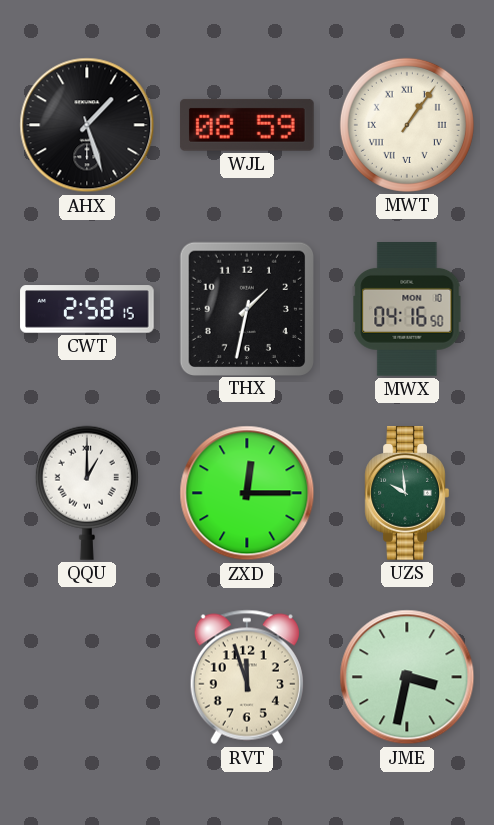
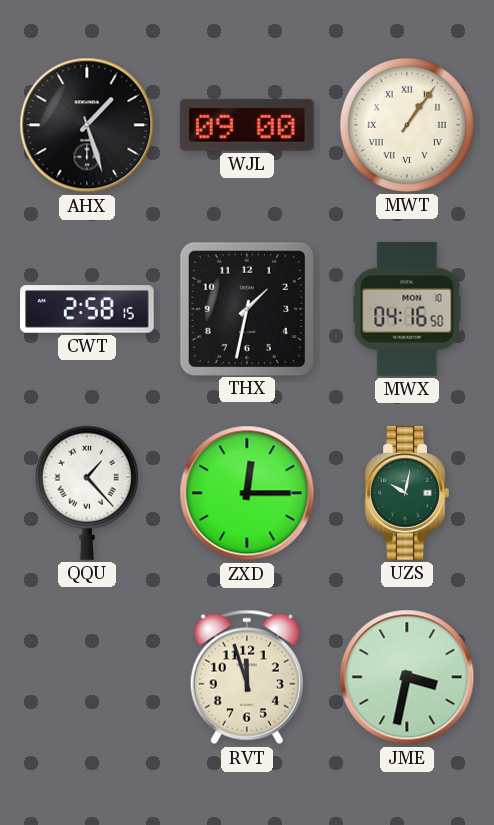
WJL: 08:59 -> 09:00
QQU: 1:00 -> 1:23
UZS: 9:59 -> 10:02
